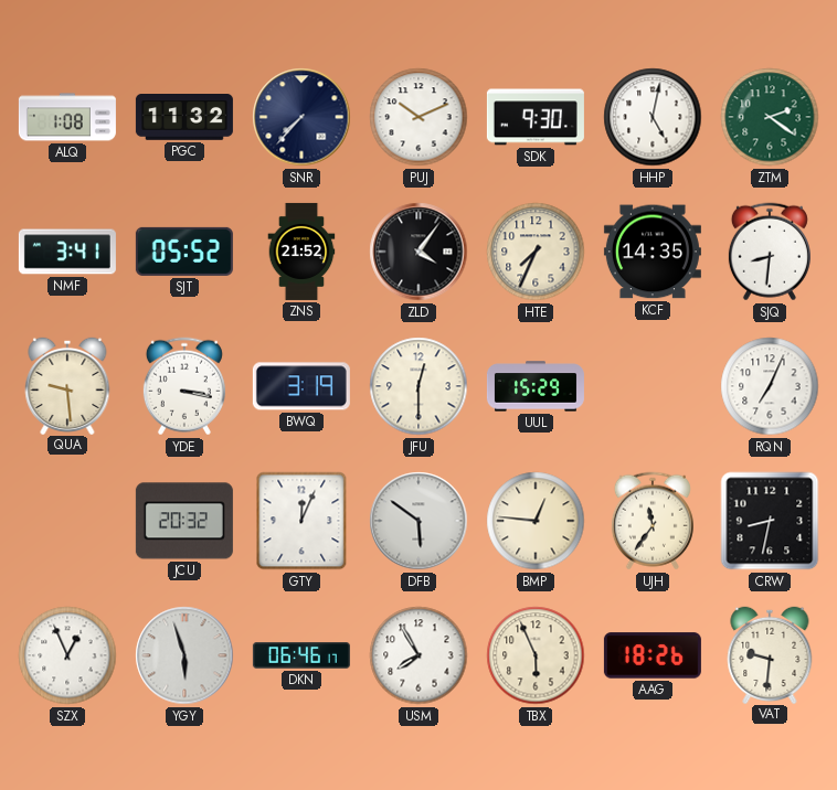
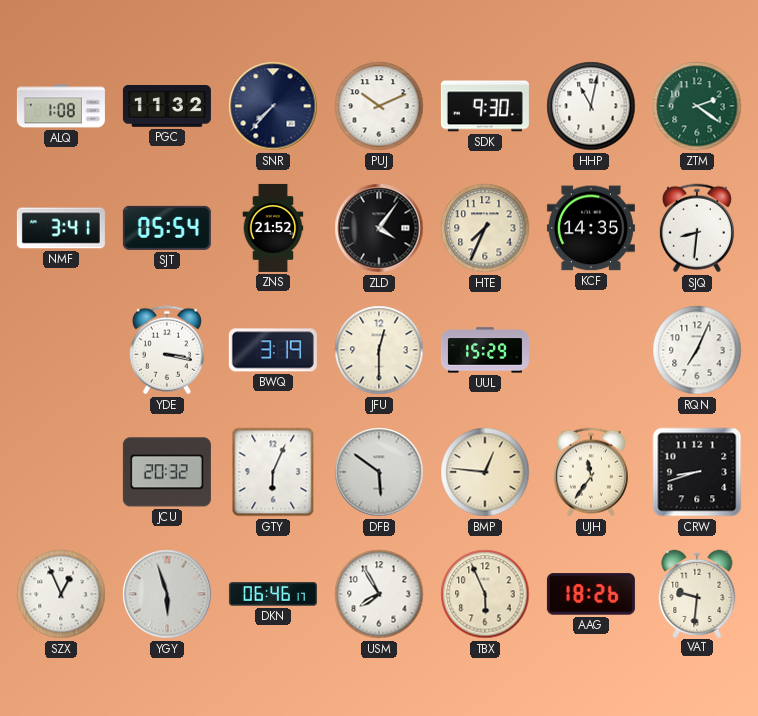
HHP: 5:02 -> 11:02
SJT: 05:52 -> 05:54
QUA: 9:29 -> none
GTY: 12:04 -> 6:04
CRW: 8:32 -> 8:42
